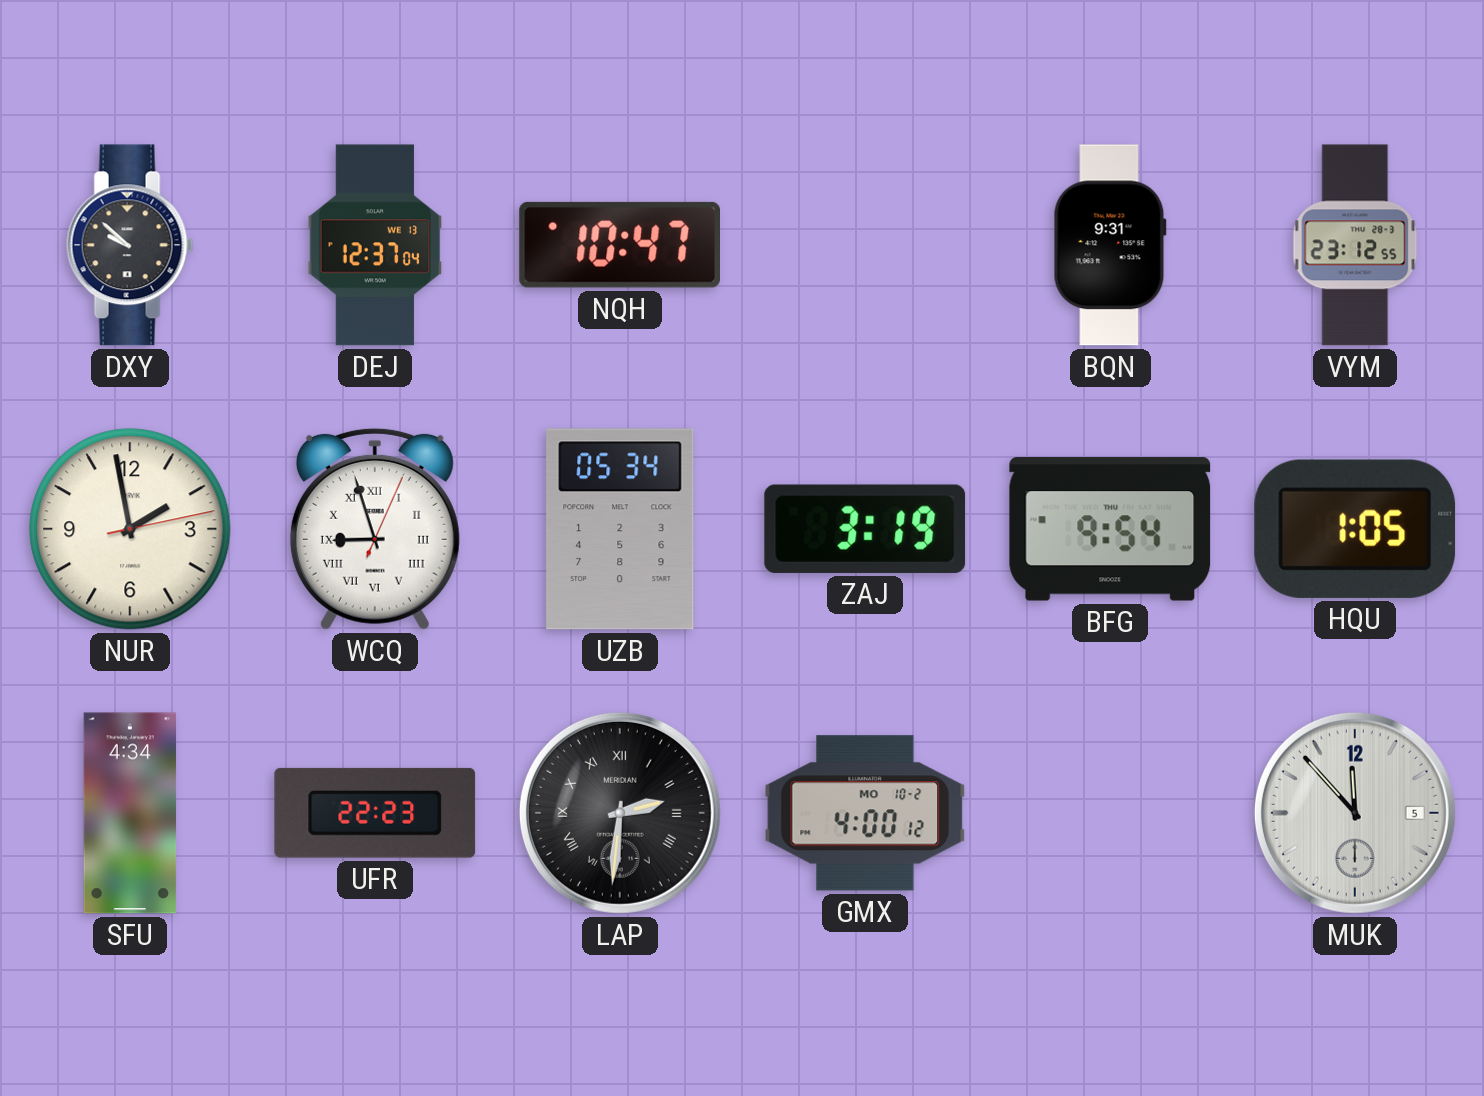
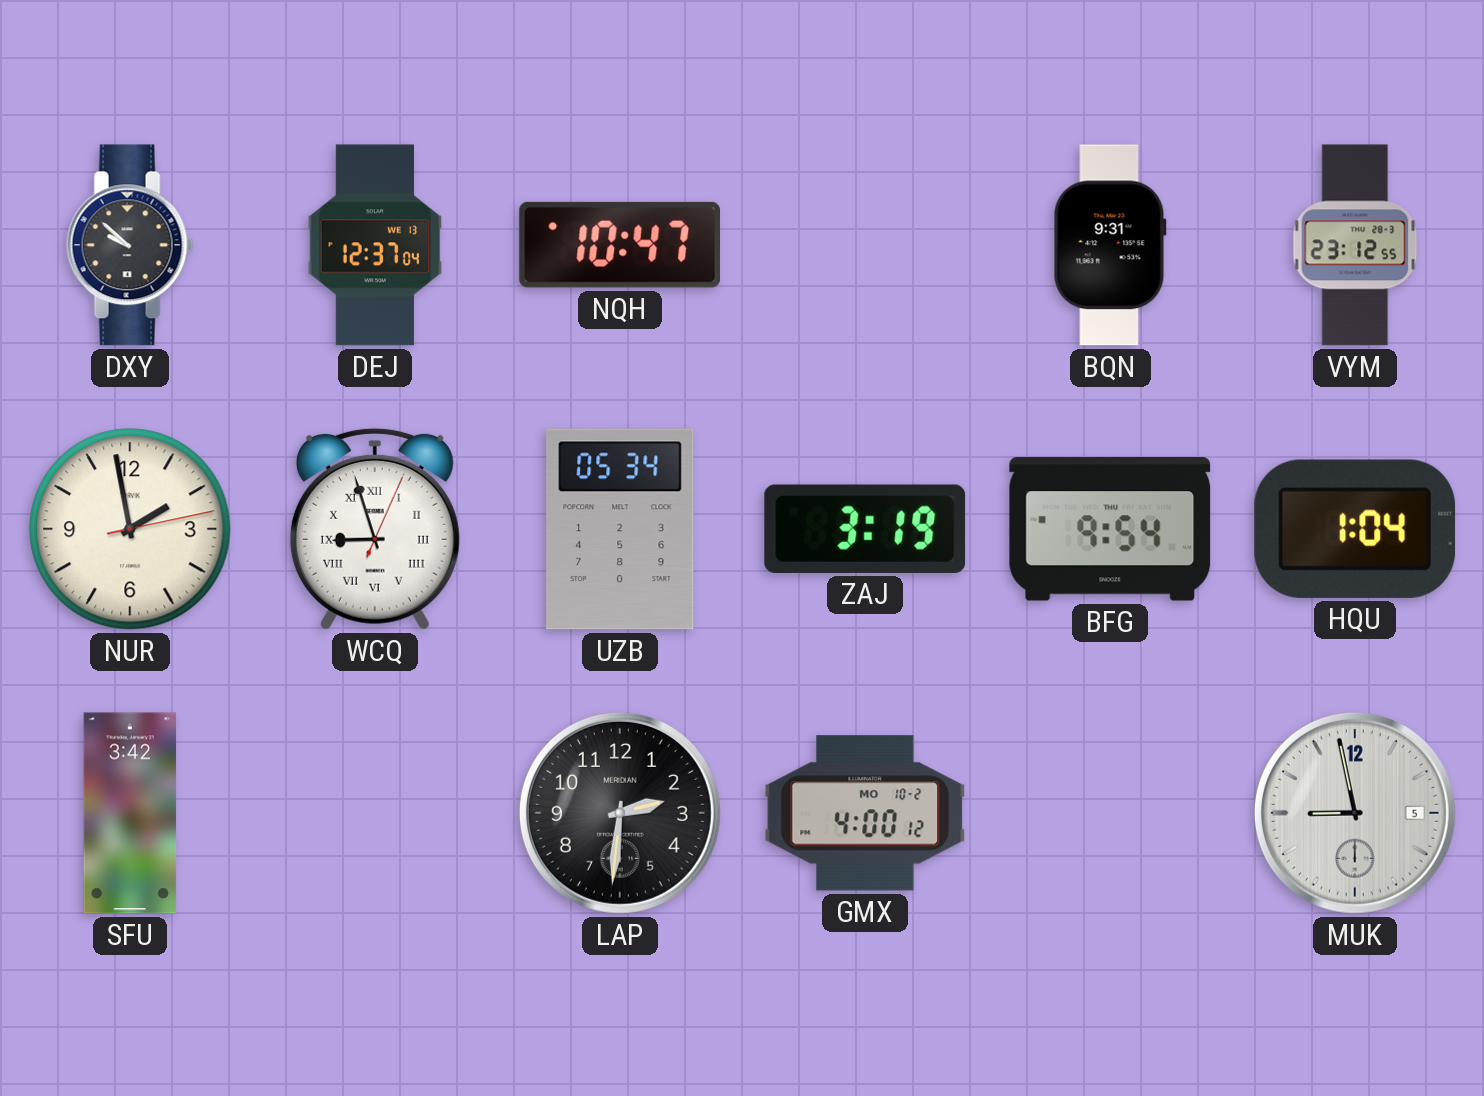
HQU: 1:05 -> 1:04
SFU: 4:34 -> 3:42
UFR: 22:23 -> none
LAP numerals: Roman -> Arabic
MUK: 11:53 -> 8:58
